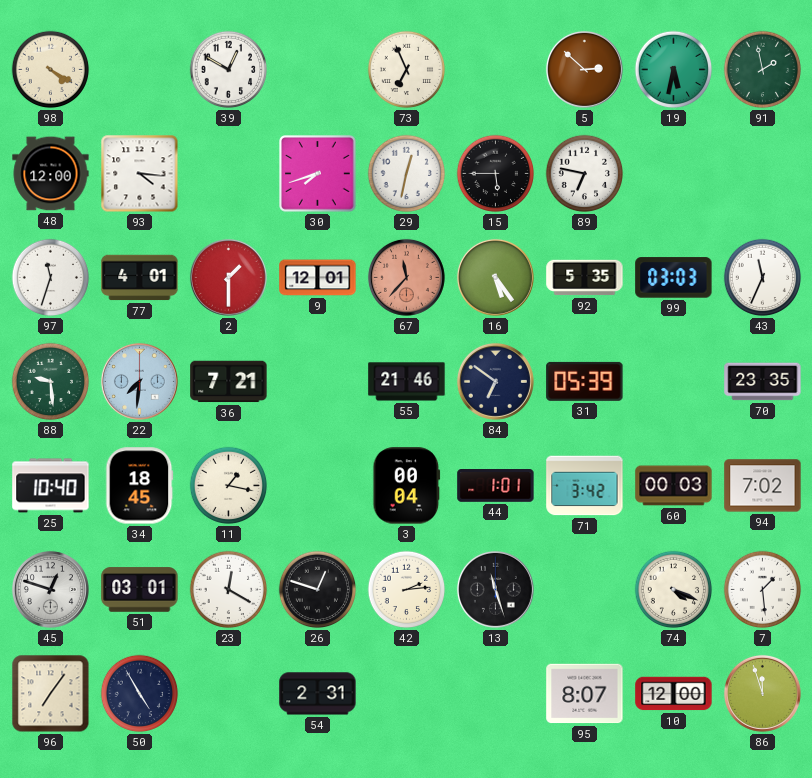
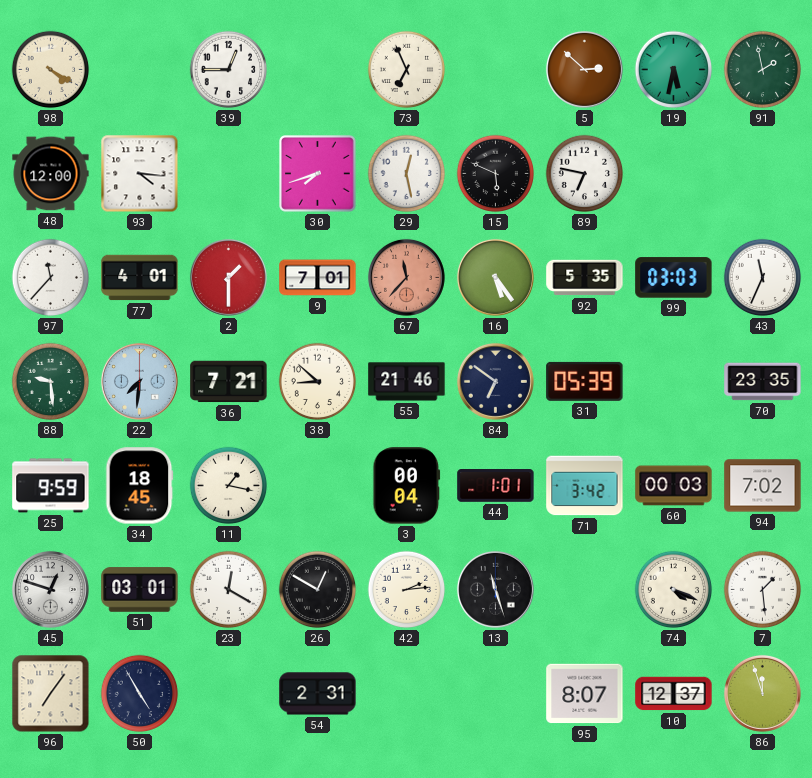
39: 12:50 -> 12:45
29: 12:32 -> 12:28
15: 5:45 -> 5:49
97: 11:33 -> 11:37
9: 12:01 -> 7:01
38: none -> 8:52
25: 10:40 -> 9:59
26: 12:48 -> 12:50
10: 12:00 -> 12:37
